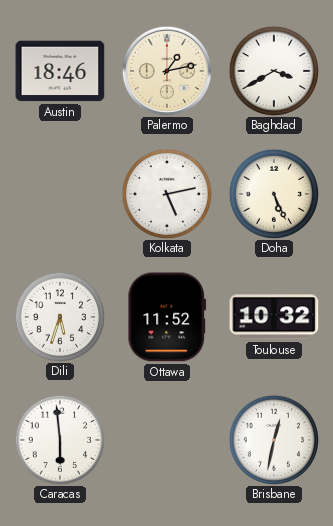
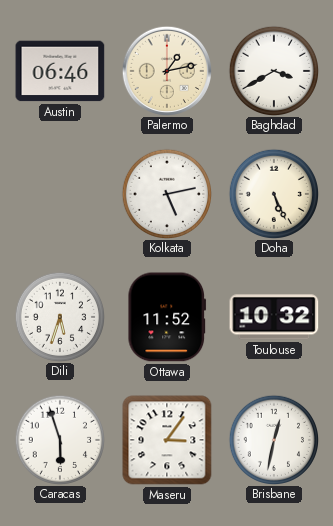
Austin: 18:46 -> 06:46
Caracas: 5:59 -> 5:57
Maseru: none -> 3:06
